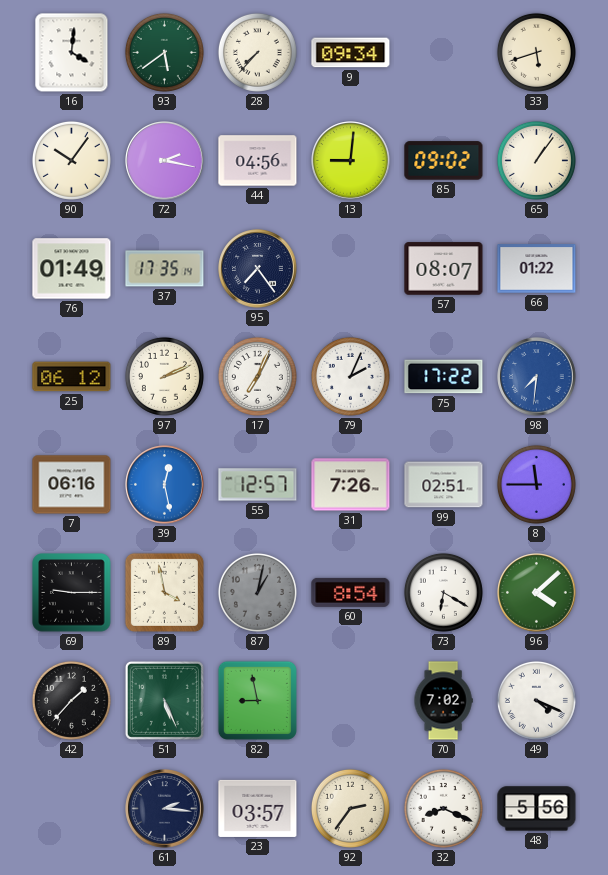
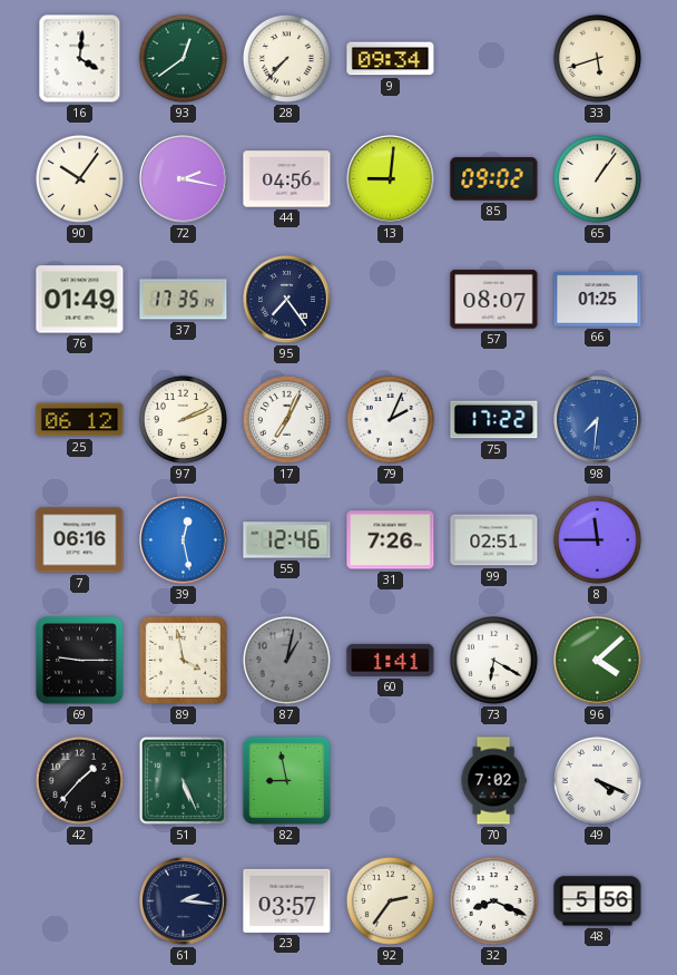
93: 5:39 -> 12:39
66: 01:22 -> 01:25
55: 12:57 -> 12:46
60: 8:54 -> 1:41
